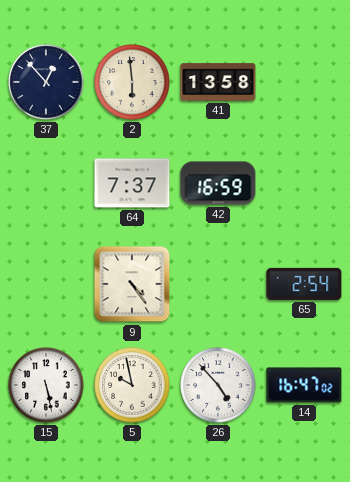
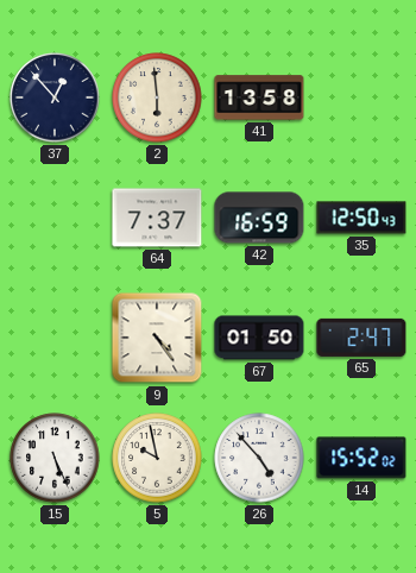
35: none -> 12:50
67: none -> 01:50
65: 2:54 -> 2:47
15: 5:28 -> 5:26
14: 16:47 -> 15:52
